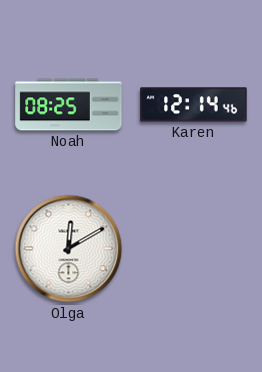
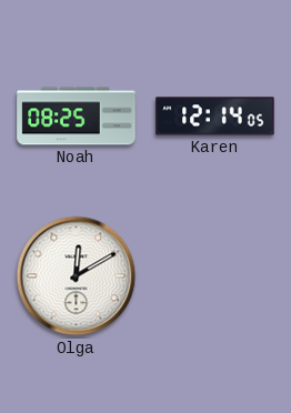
Karen: 12:14:46 -> 12:14:05
